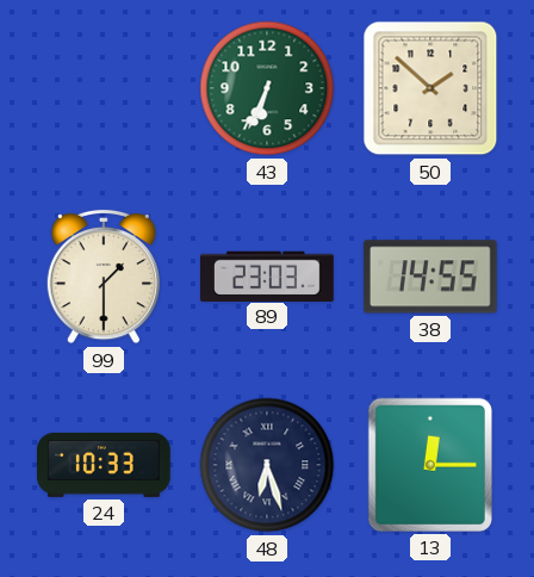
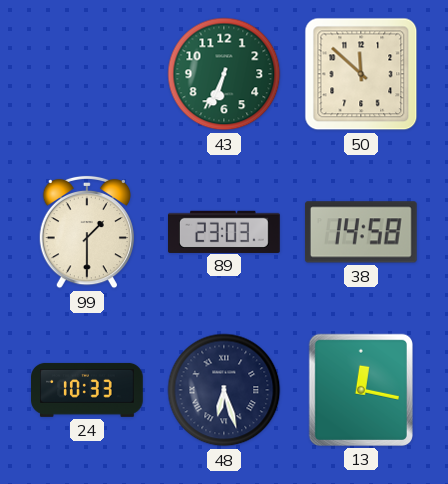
50: 1:52 -> 11:52
38: 14:55 -> 14:58
13: 12:15 -> 12:17
